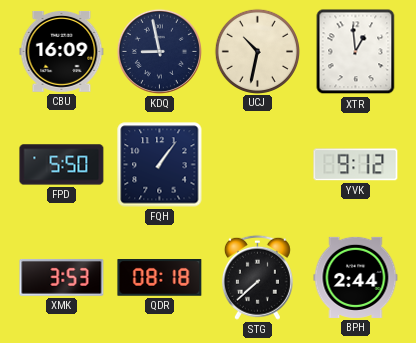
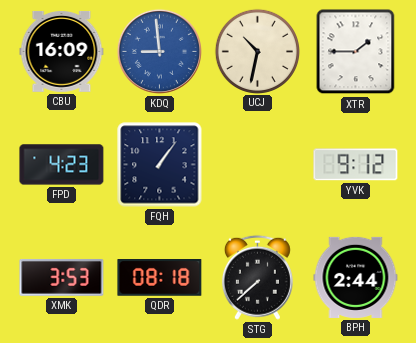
KDQ: 8:58 -> 8:59
KDQ dial: navy -> blue
XTR: 12:59 -> 1:45
FPD: 5:50 -> 4:23
